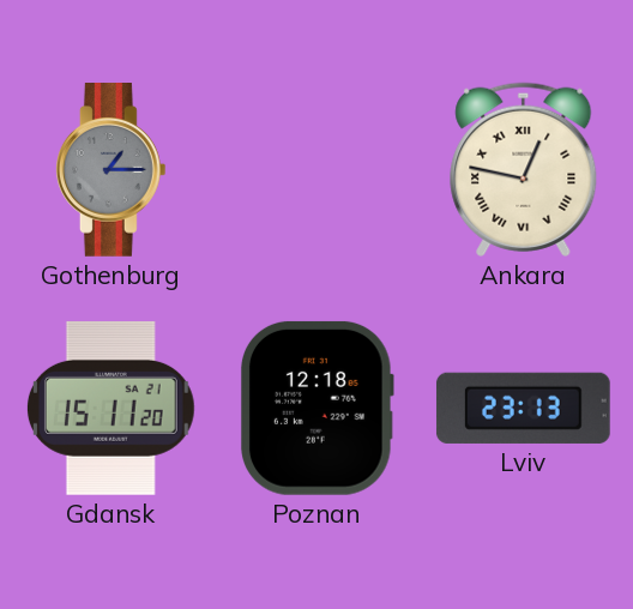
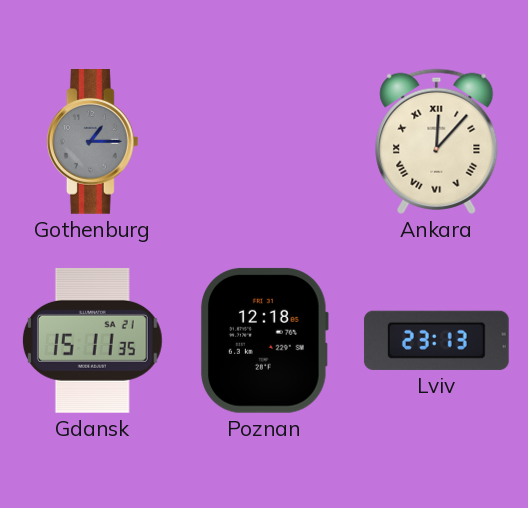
Ankara: 12:47 -> 12:07
Gdansk: 15:11:20 -> 15:11:35
